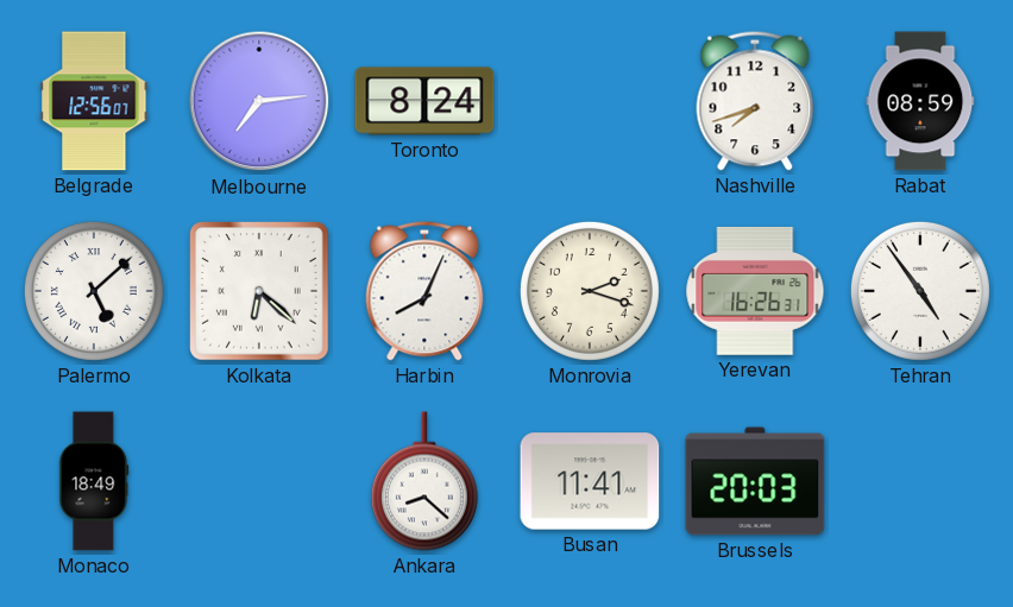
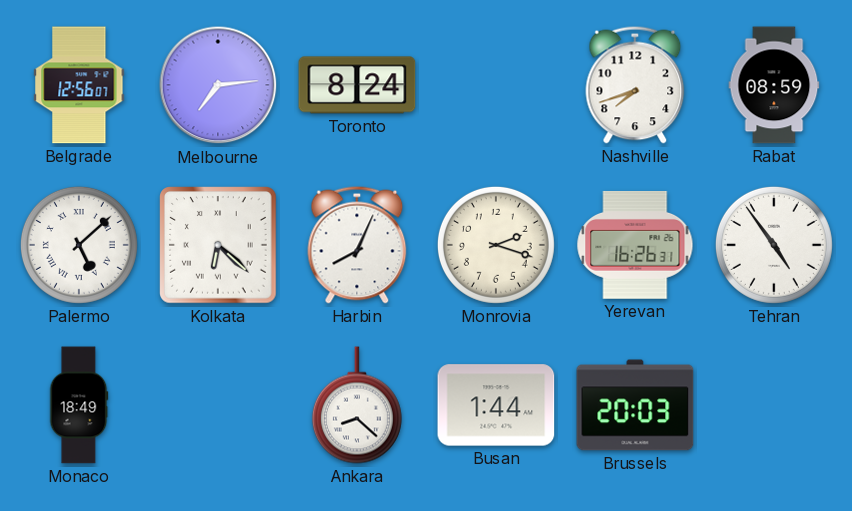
Busan: 11:41 -> 1:44
